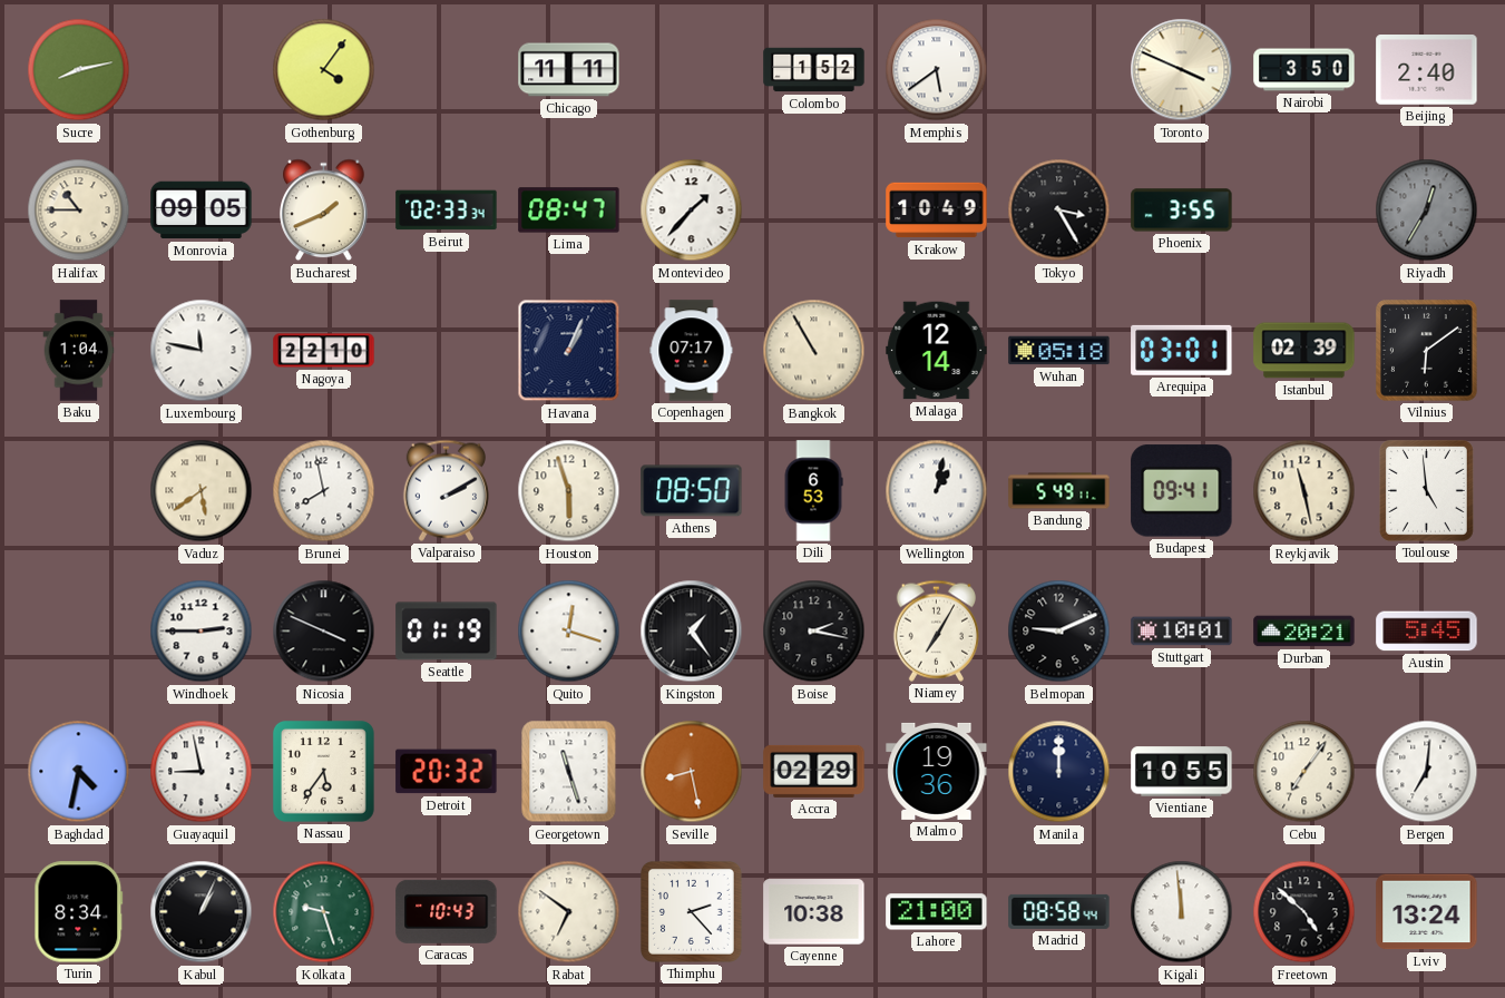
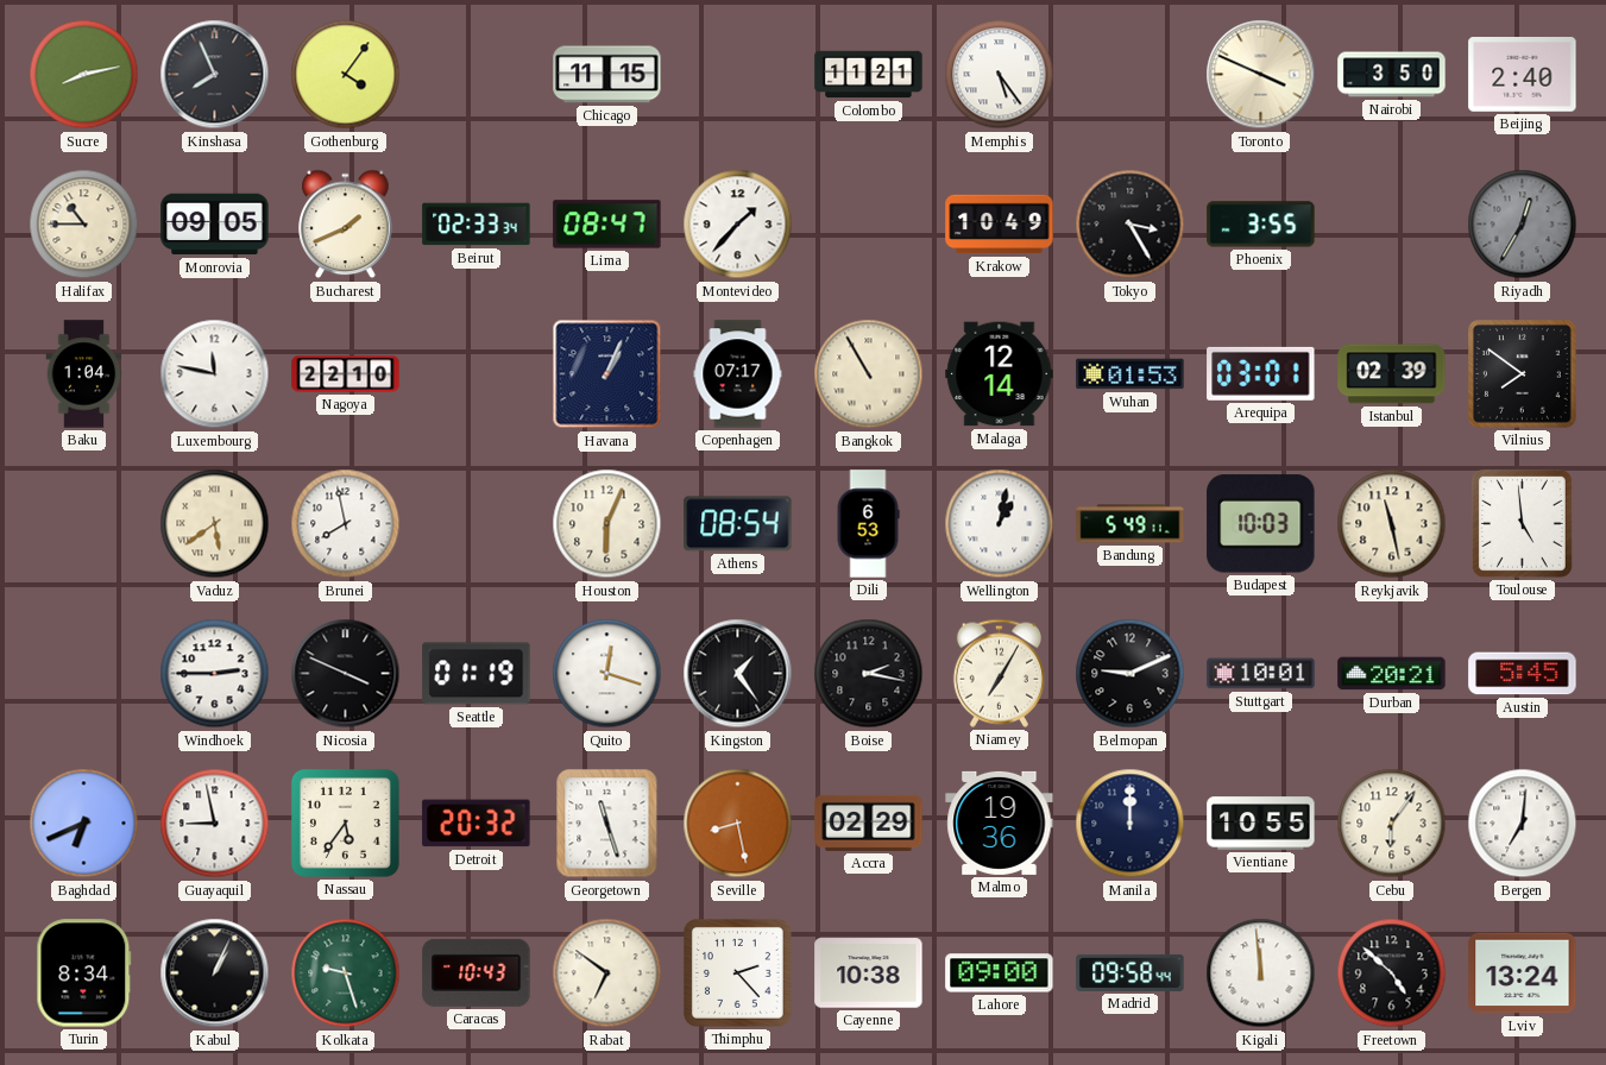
Kinshasa: none -> 7:56
Chicago: 11:11 -> 11:15
Colombo: 1:52 -> 11:21
Memphis: 5:39 -> 5:24
Wuhan: 05:18 -> 01:53
Vilnius: 6:09 -> 7:51
Valparaiso: 2:10 -> none
Houston: 5:57 -> 6:04
Athens: 08:50 -> 08:54
Budapest: 09:41 -> 10:03
Baghdad: 4:32 -> 6:41
Cebu: 7:06 -> 6:06
Lahore: 21:00 -> 09:00
Madrid: 08:58 -> 09:58
